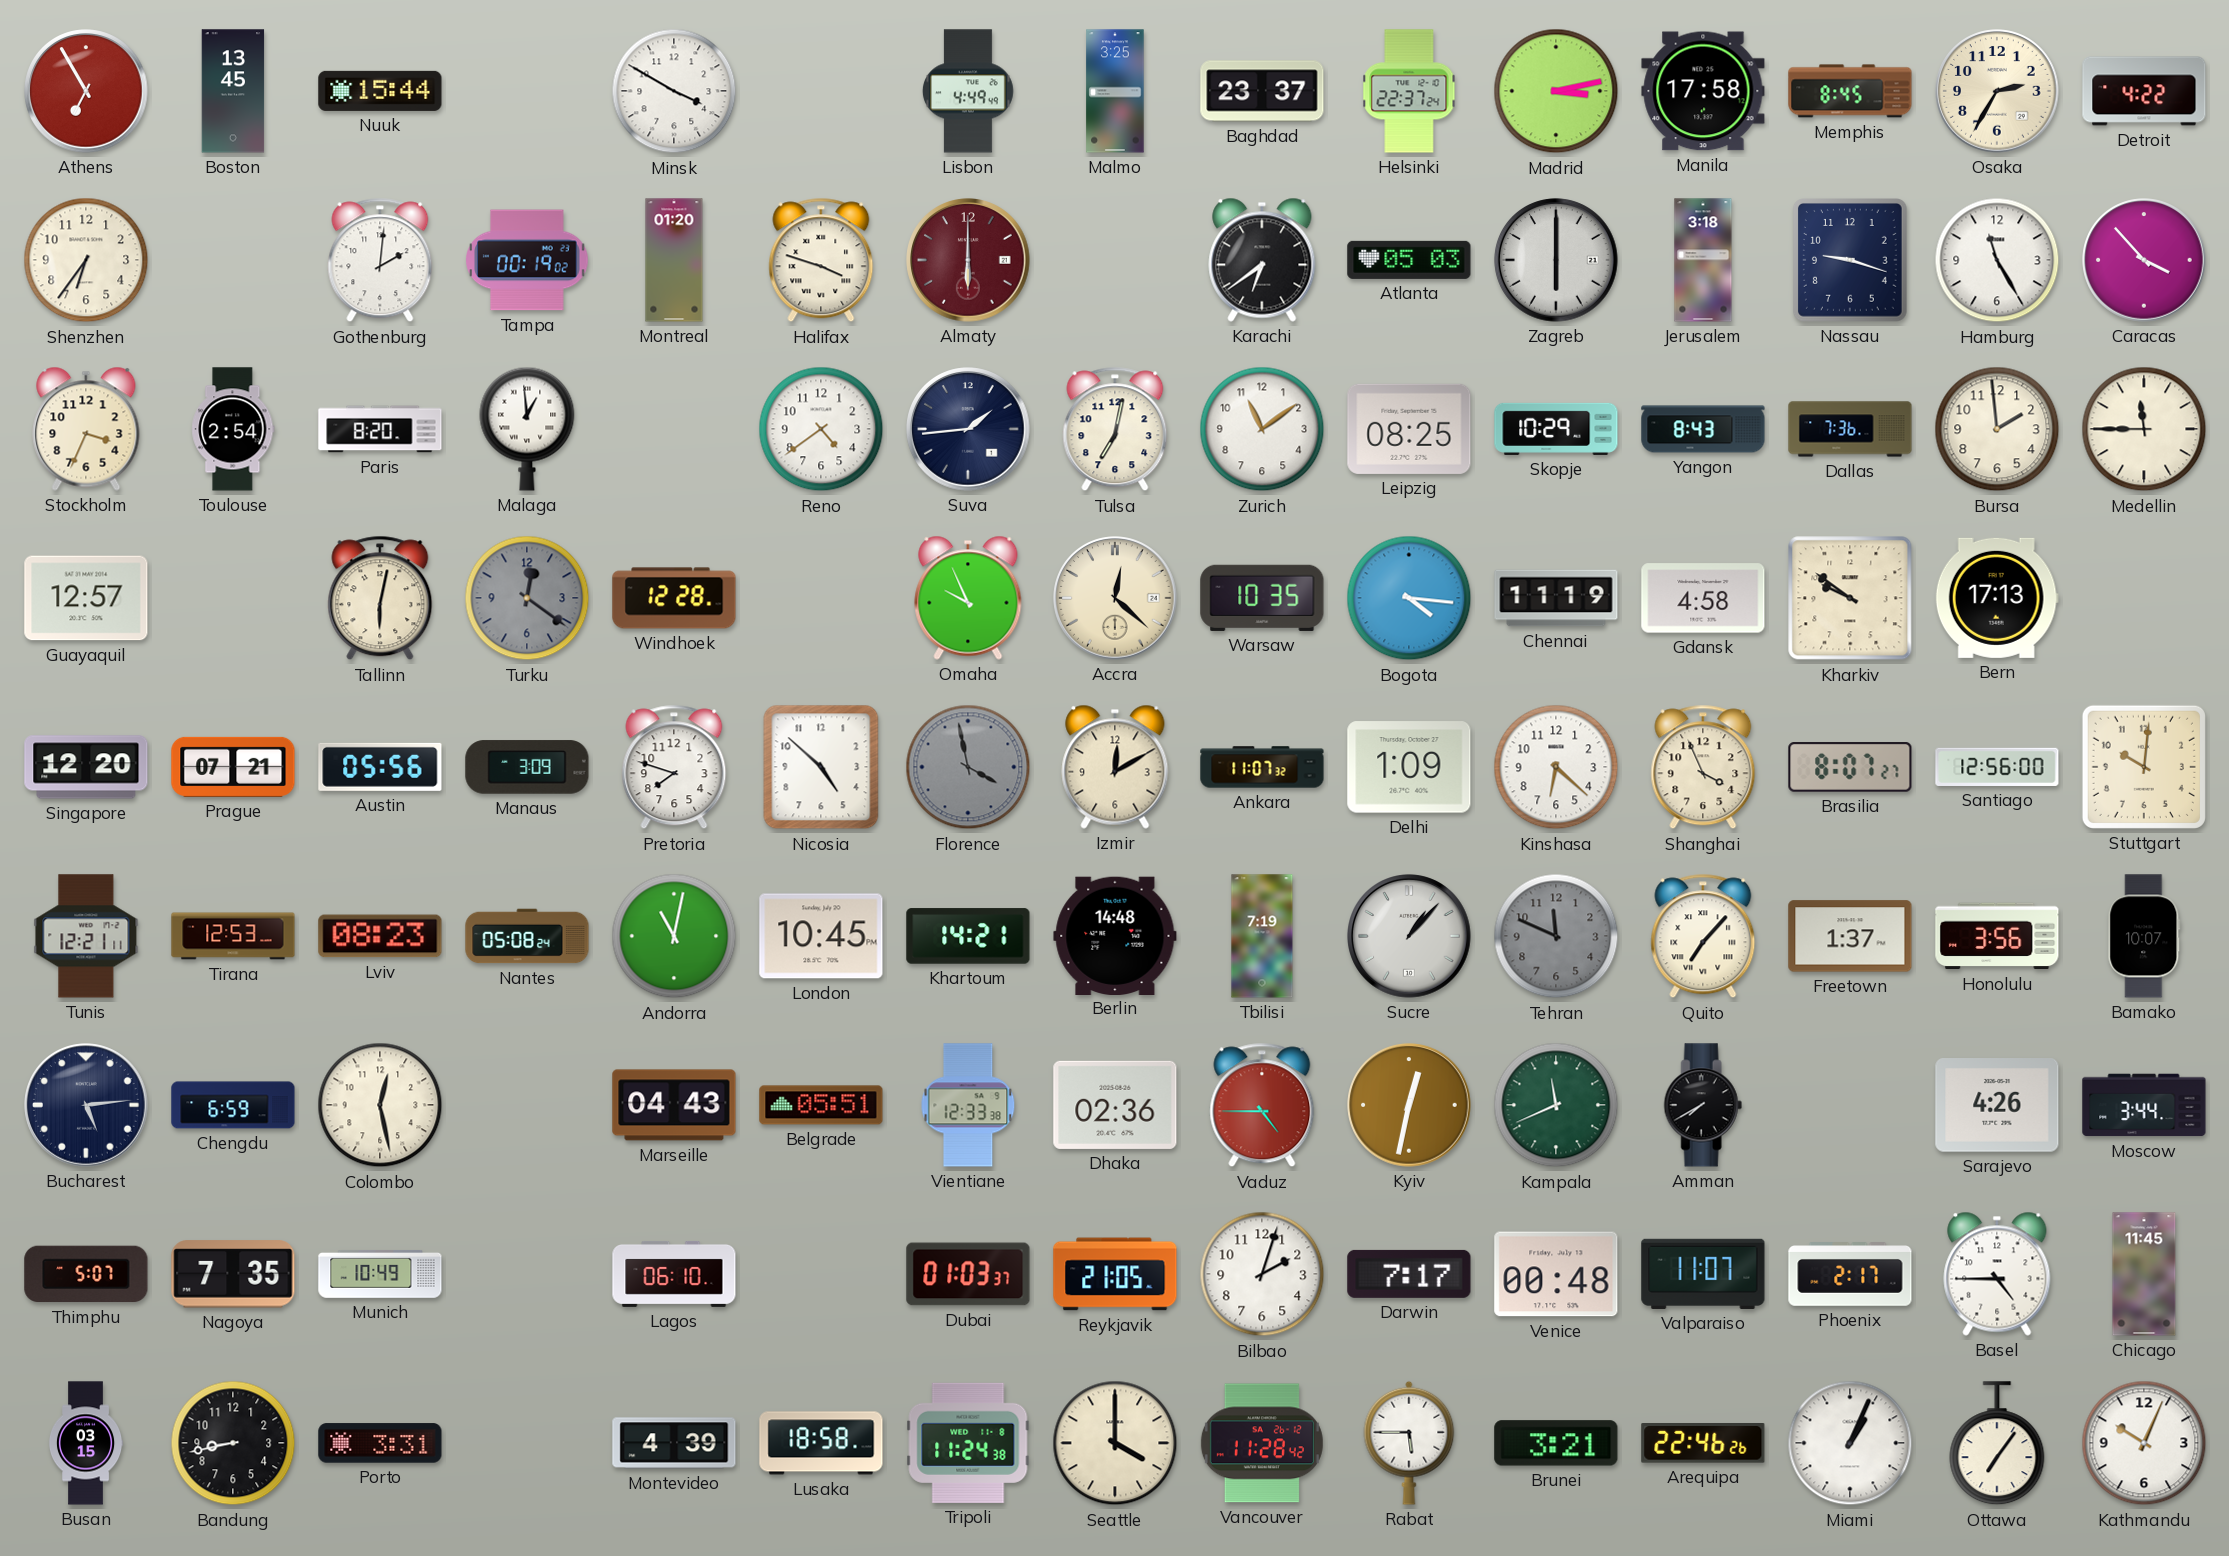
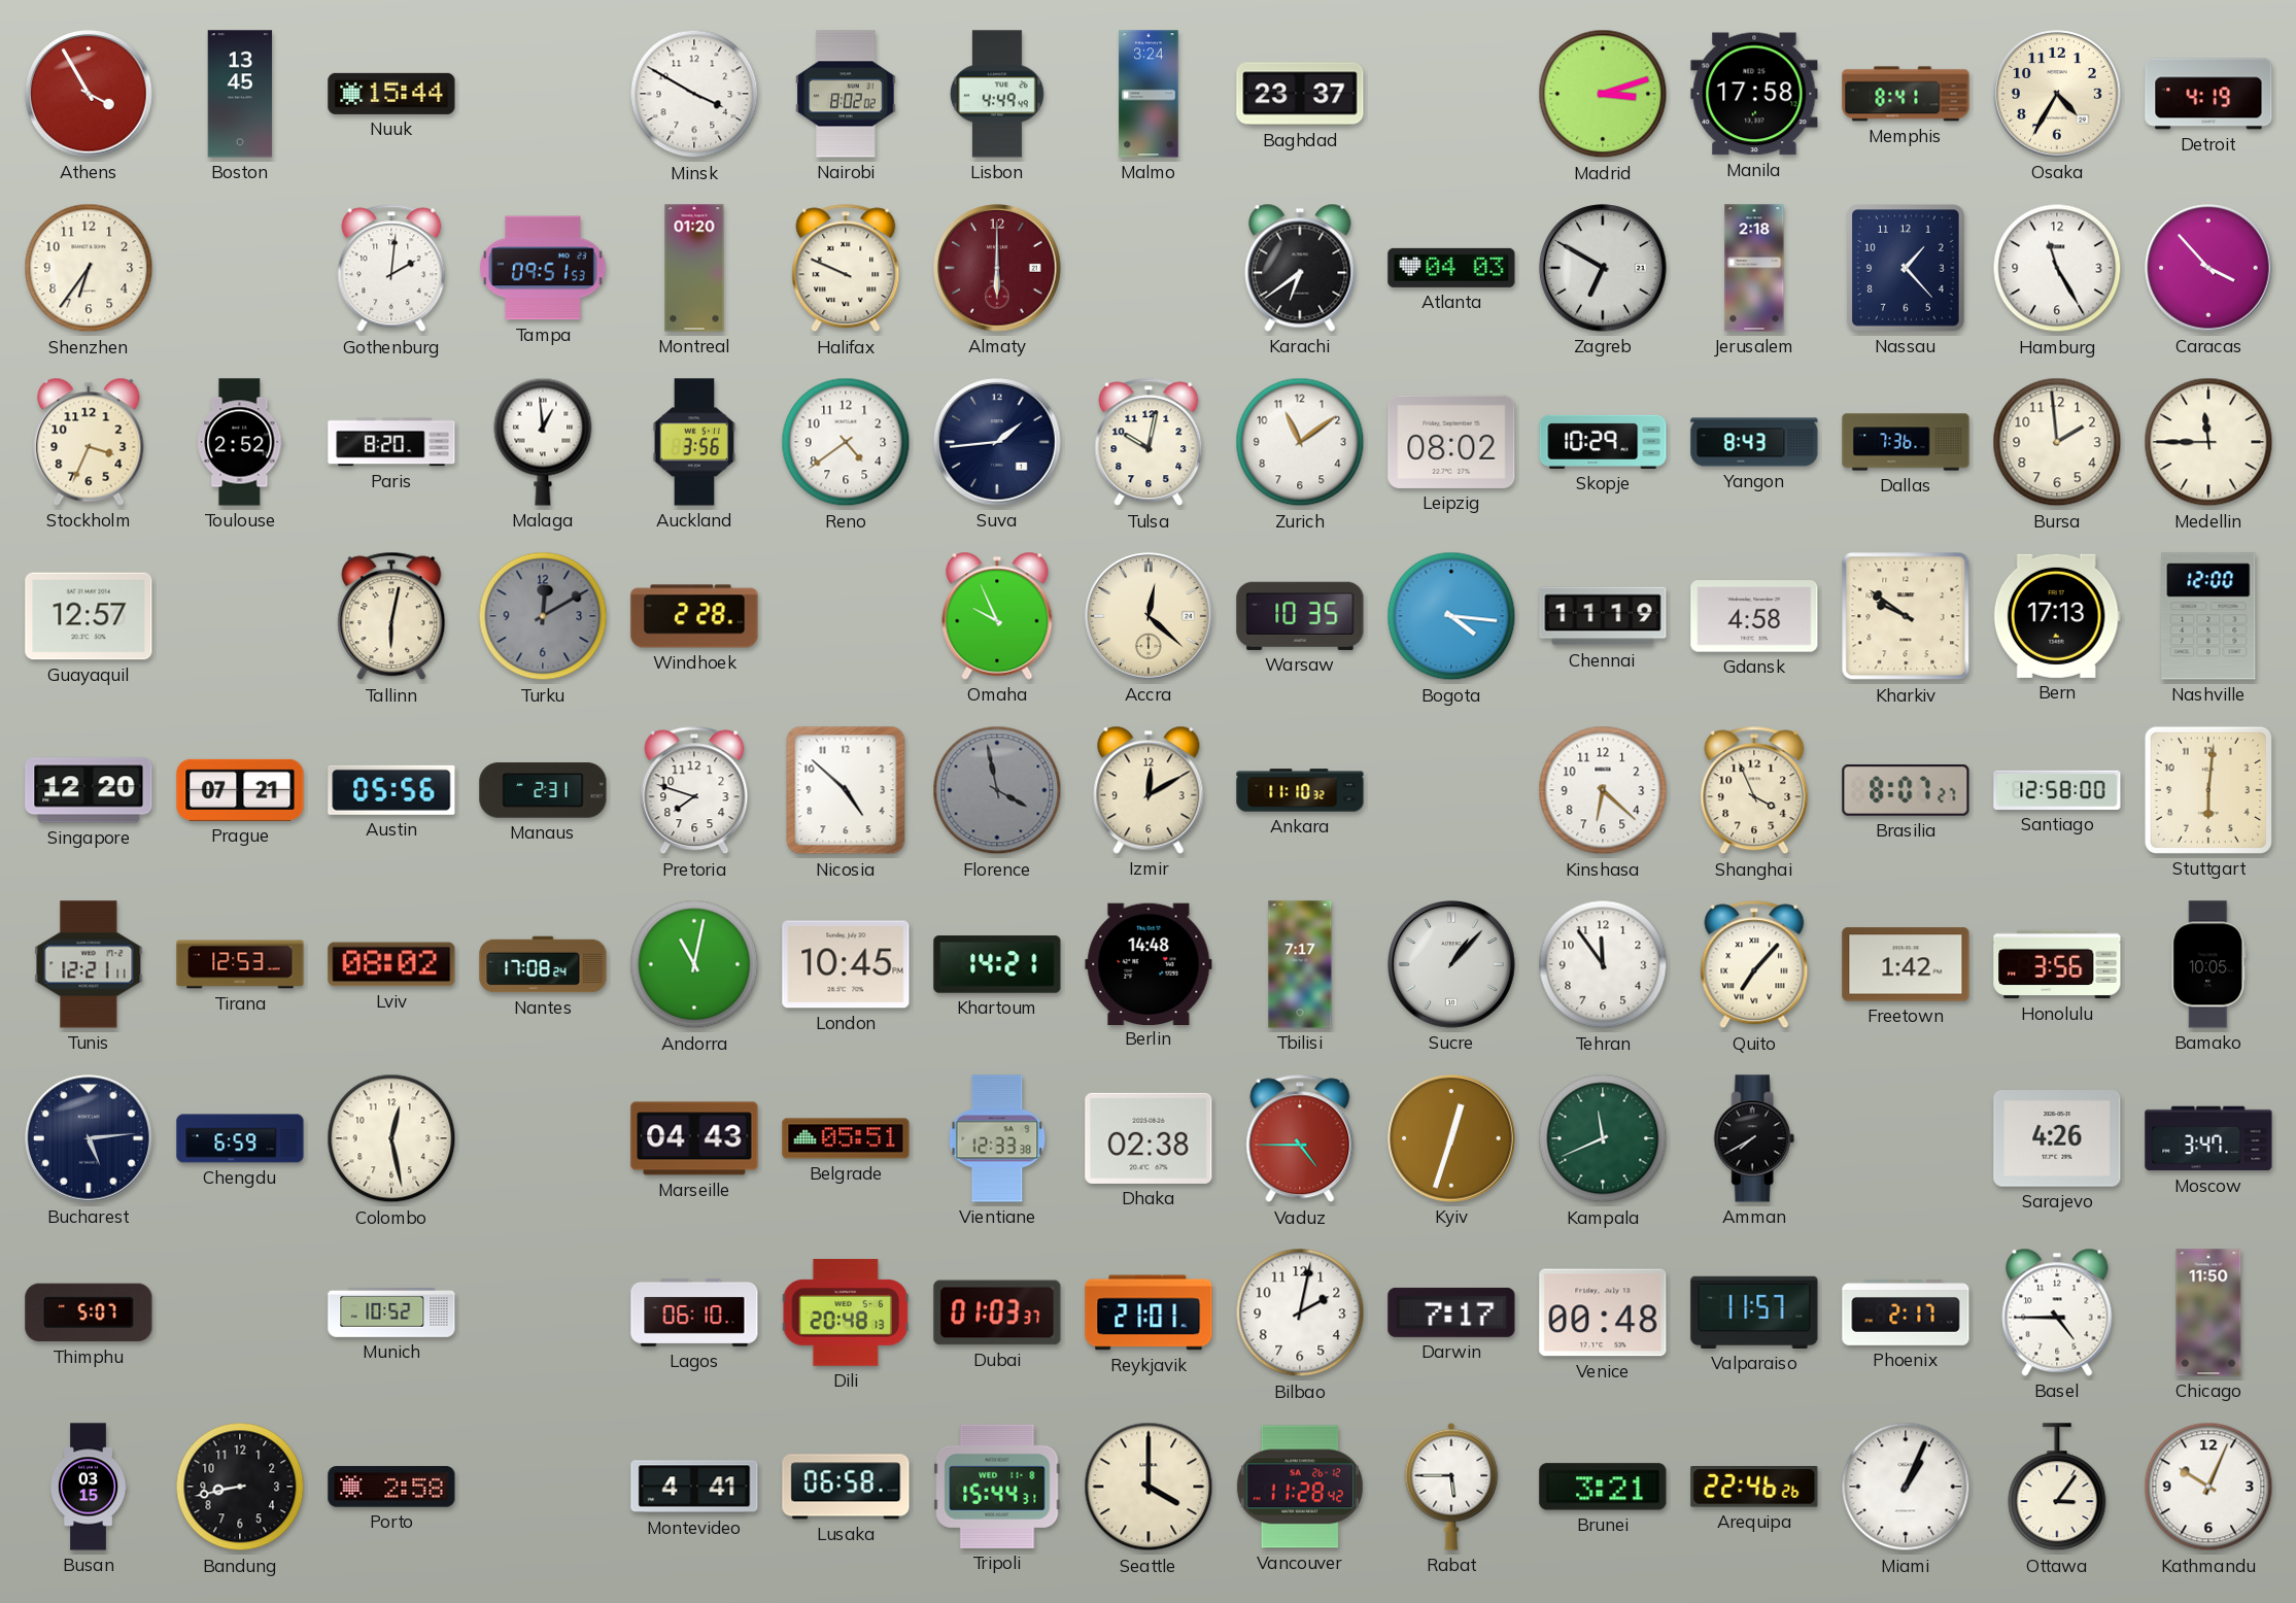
Athens: 6:55 -> 3:55
Nairobi: none -> 8:02
Malmo: 3:25 -> 3:24
Helsinki: 22:37 -> none
Madrid: 3:13 -> 3:12
Memphis: 8:45 -> 8:41
Osaka: 2:35 -> 4:35
Detroit: 4:22 -> 4:19
Tampa: 00:19 -> 09:51
Halifax: 3:48 -> 9:49
Atlanta: 05:03 -> 04:03
Zagreb: 6:00 -> 6:50
Jerusalem: 3:18 -> 2:18
Nassau: 9:18 -> 1:23
Toulouse: 2:54 -> 2:52
Auckland: none -> 3:56
Tulsa: 7:02 -> 10:02
Leipzig: 08:25 -> 08:02
Turku: 12:21 -> 12:10
Windhoek: 12:28 -> 2:28
Nashville: none -> 12:00
Manaus: 3:09 -> 2:31
Ankara: 11:07 -> 11:10
Delhi: 1:09 -> none
Santiago: 12:56 -> 12:58
Stuttgart: 10:01 -> 6:01
Lviv: 08:23 -> 08:02
Nantes: 05:08 -> 17:08
Tbilisi: 7:19 -> 7:17
Tehran: 11:49 -> 11:54
Tehran dial: grey -> white
Freetown: 1:37 -> 1:42
Bamako: 10:07 -> 10:05
Dhaka: 02:36 -> 02:38
Kyiv: 12:32 -> 12:33
Moscow: 3:44 -> 3:47
Nagoya: 7:35 -> none
Munich: 10:49 -> 10:52
Dili: none -> 20:48
Reykjavik: 21:05 -> 21:01
Bilbao: 2:03 -> 2:02
Valparaiso: 11:07 -> 11:57
Chicago: 11:45 -> 11:50
Porto: 3:31 -> 2:58
Montevideo: 4:39 -> 4:41
Lusaka: 18:58 -> 06:58
Tripoli: 11:24 -> 15:44
Ottawa: 7:06 -> 3:06
